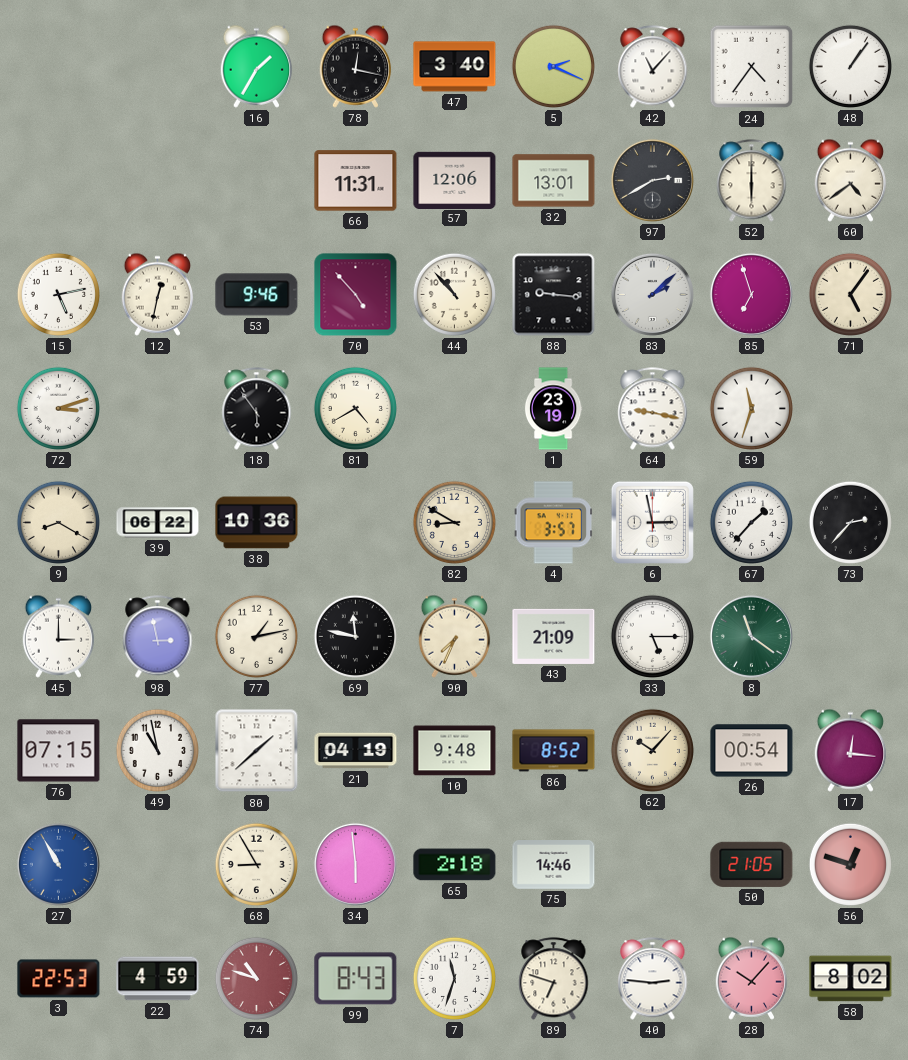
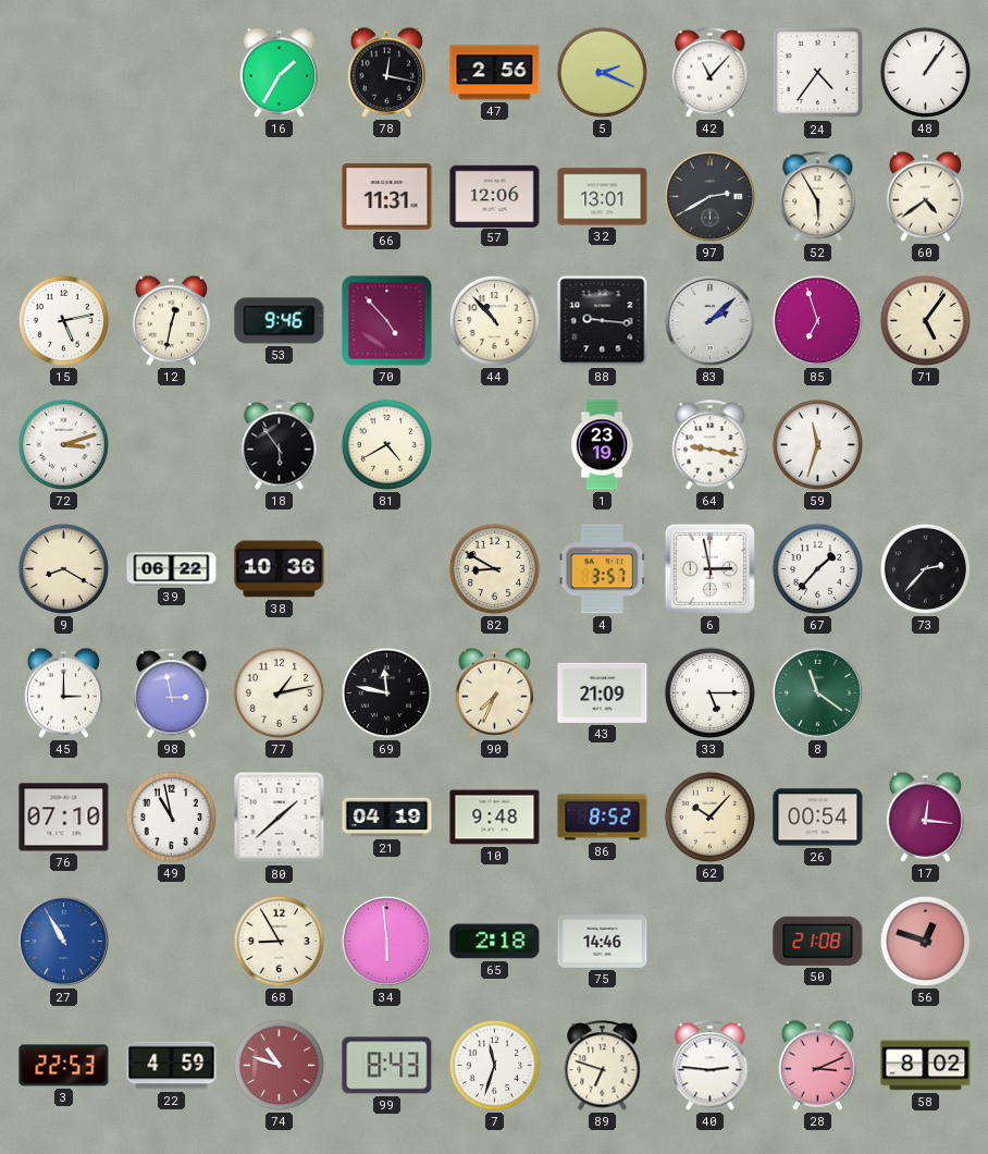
47: 3:40 -> 2:56
52: 6:00 -> 5:55
76: 07:15 -> 07:10
50: 21:05 -> 21:08
28: 10:07 -> 3:11
